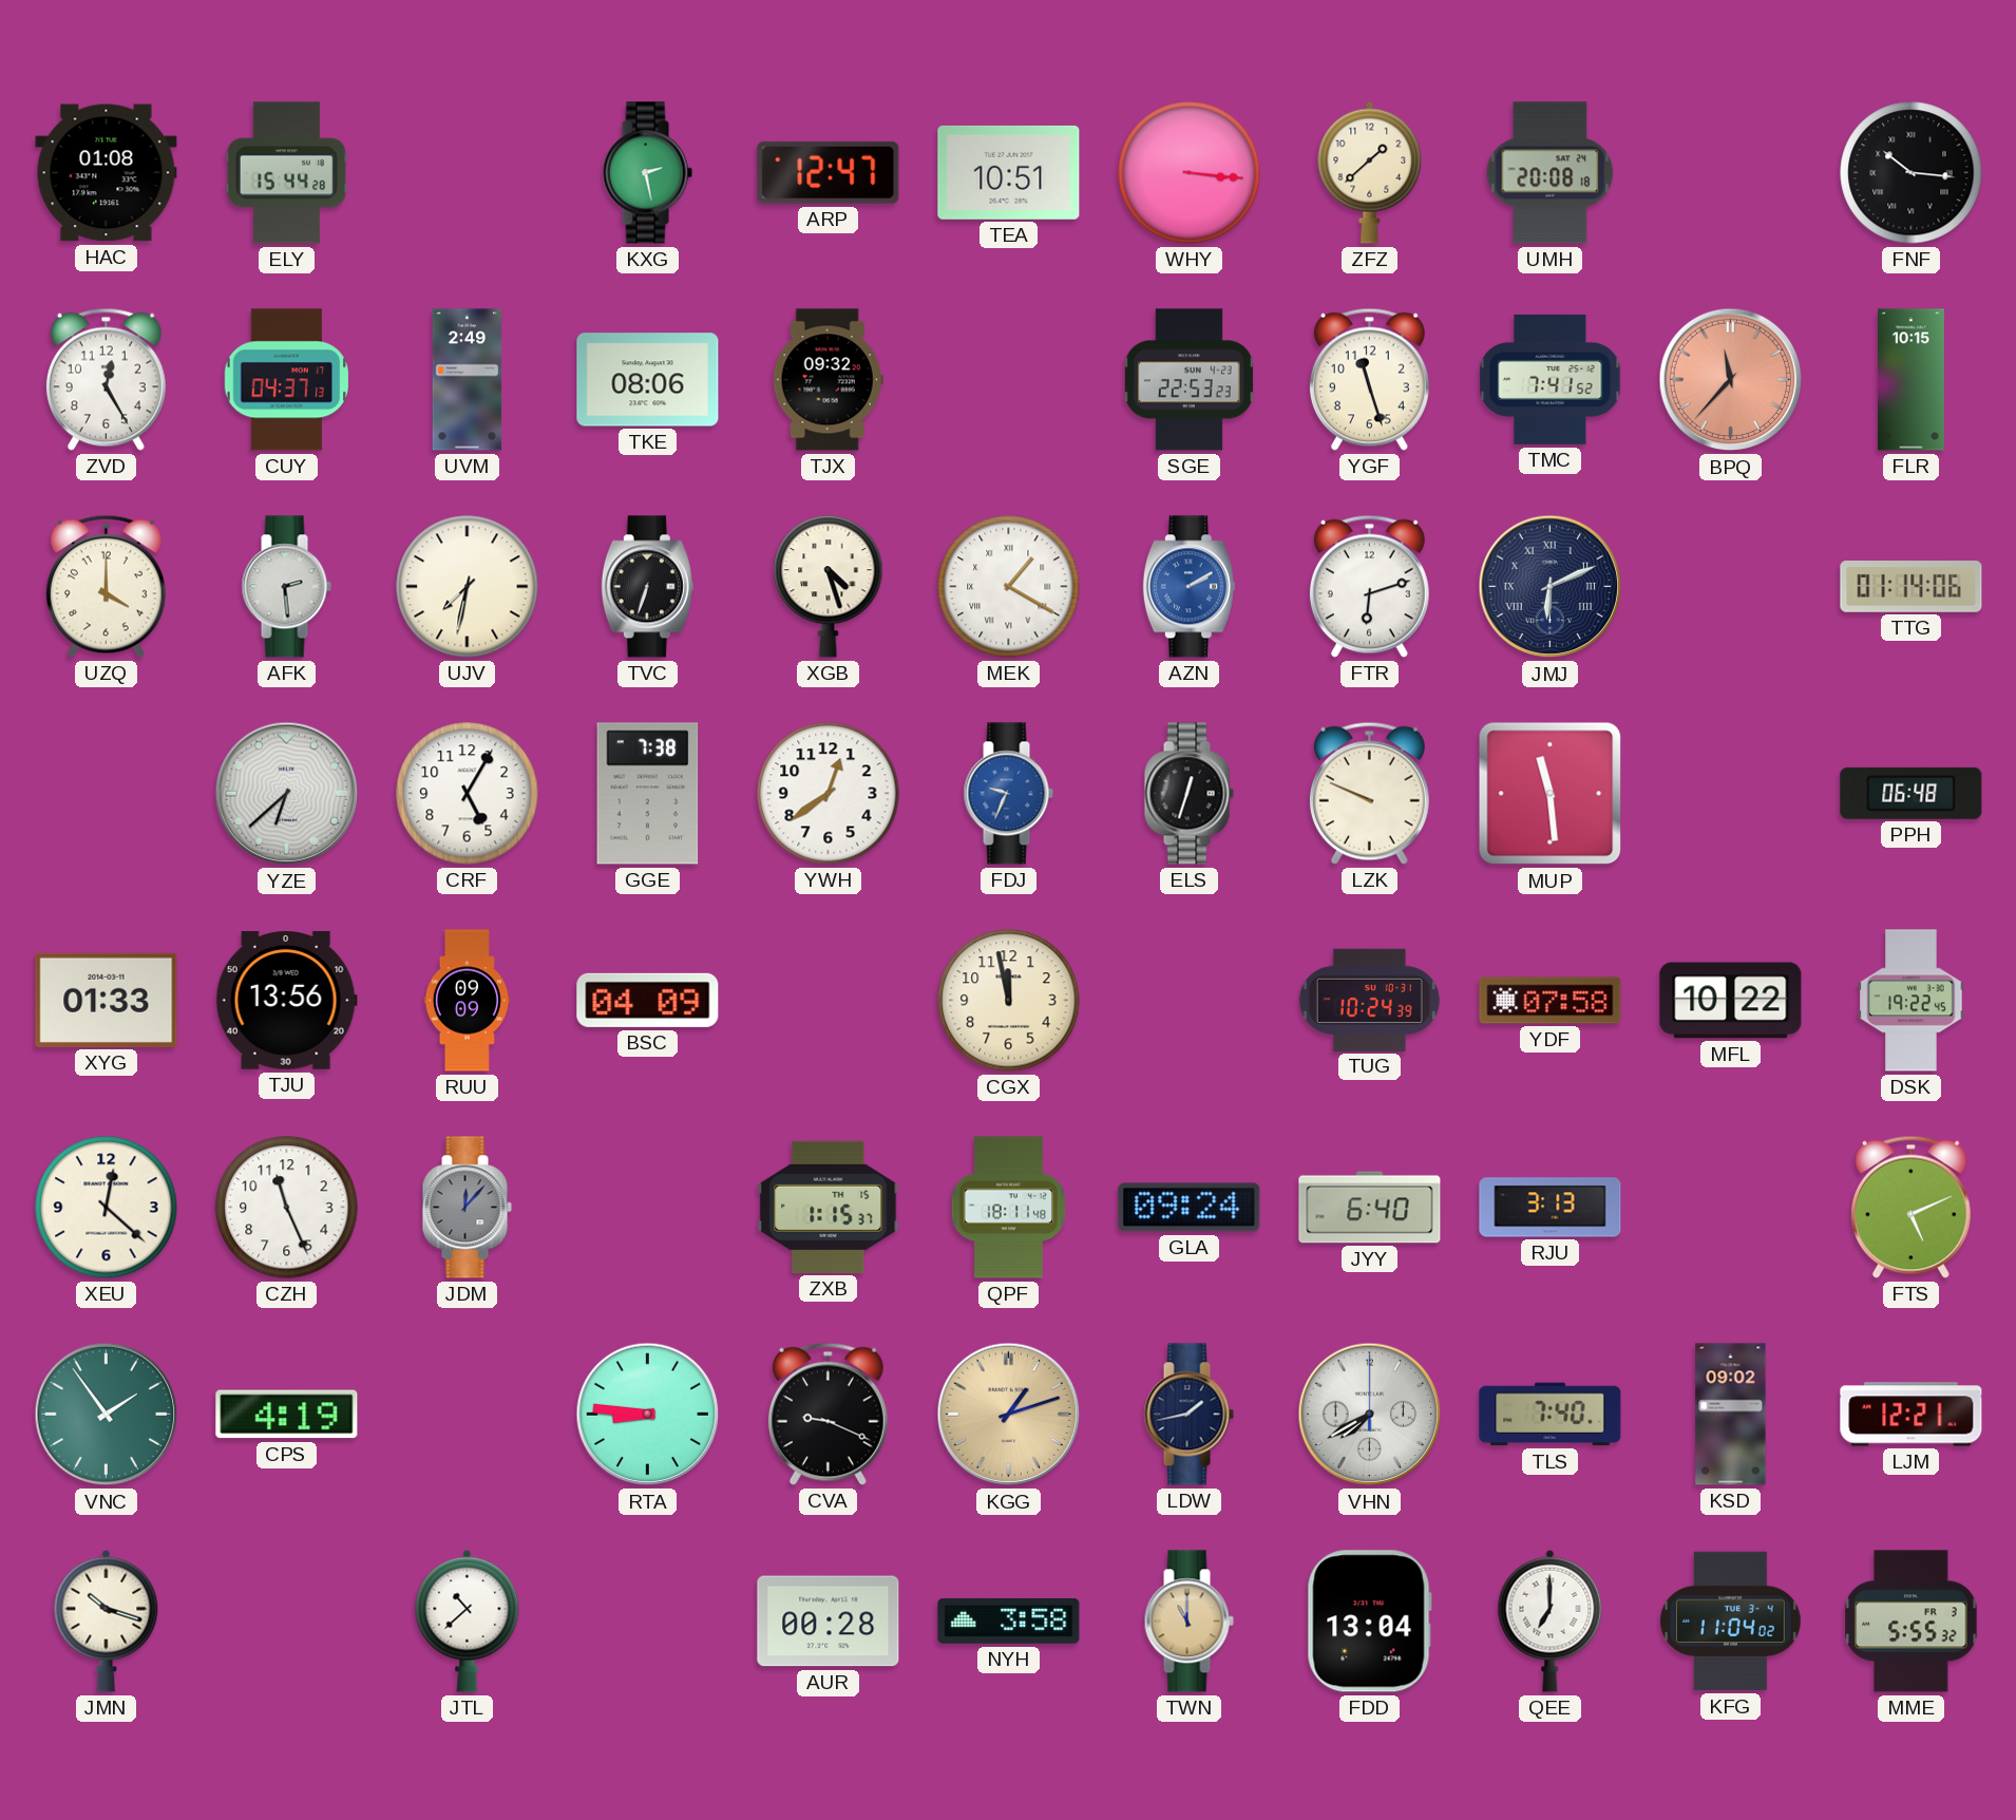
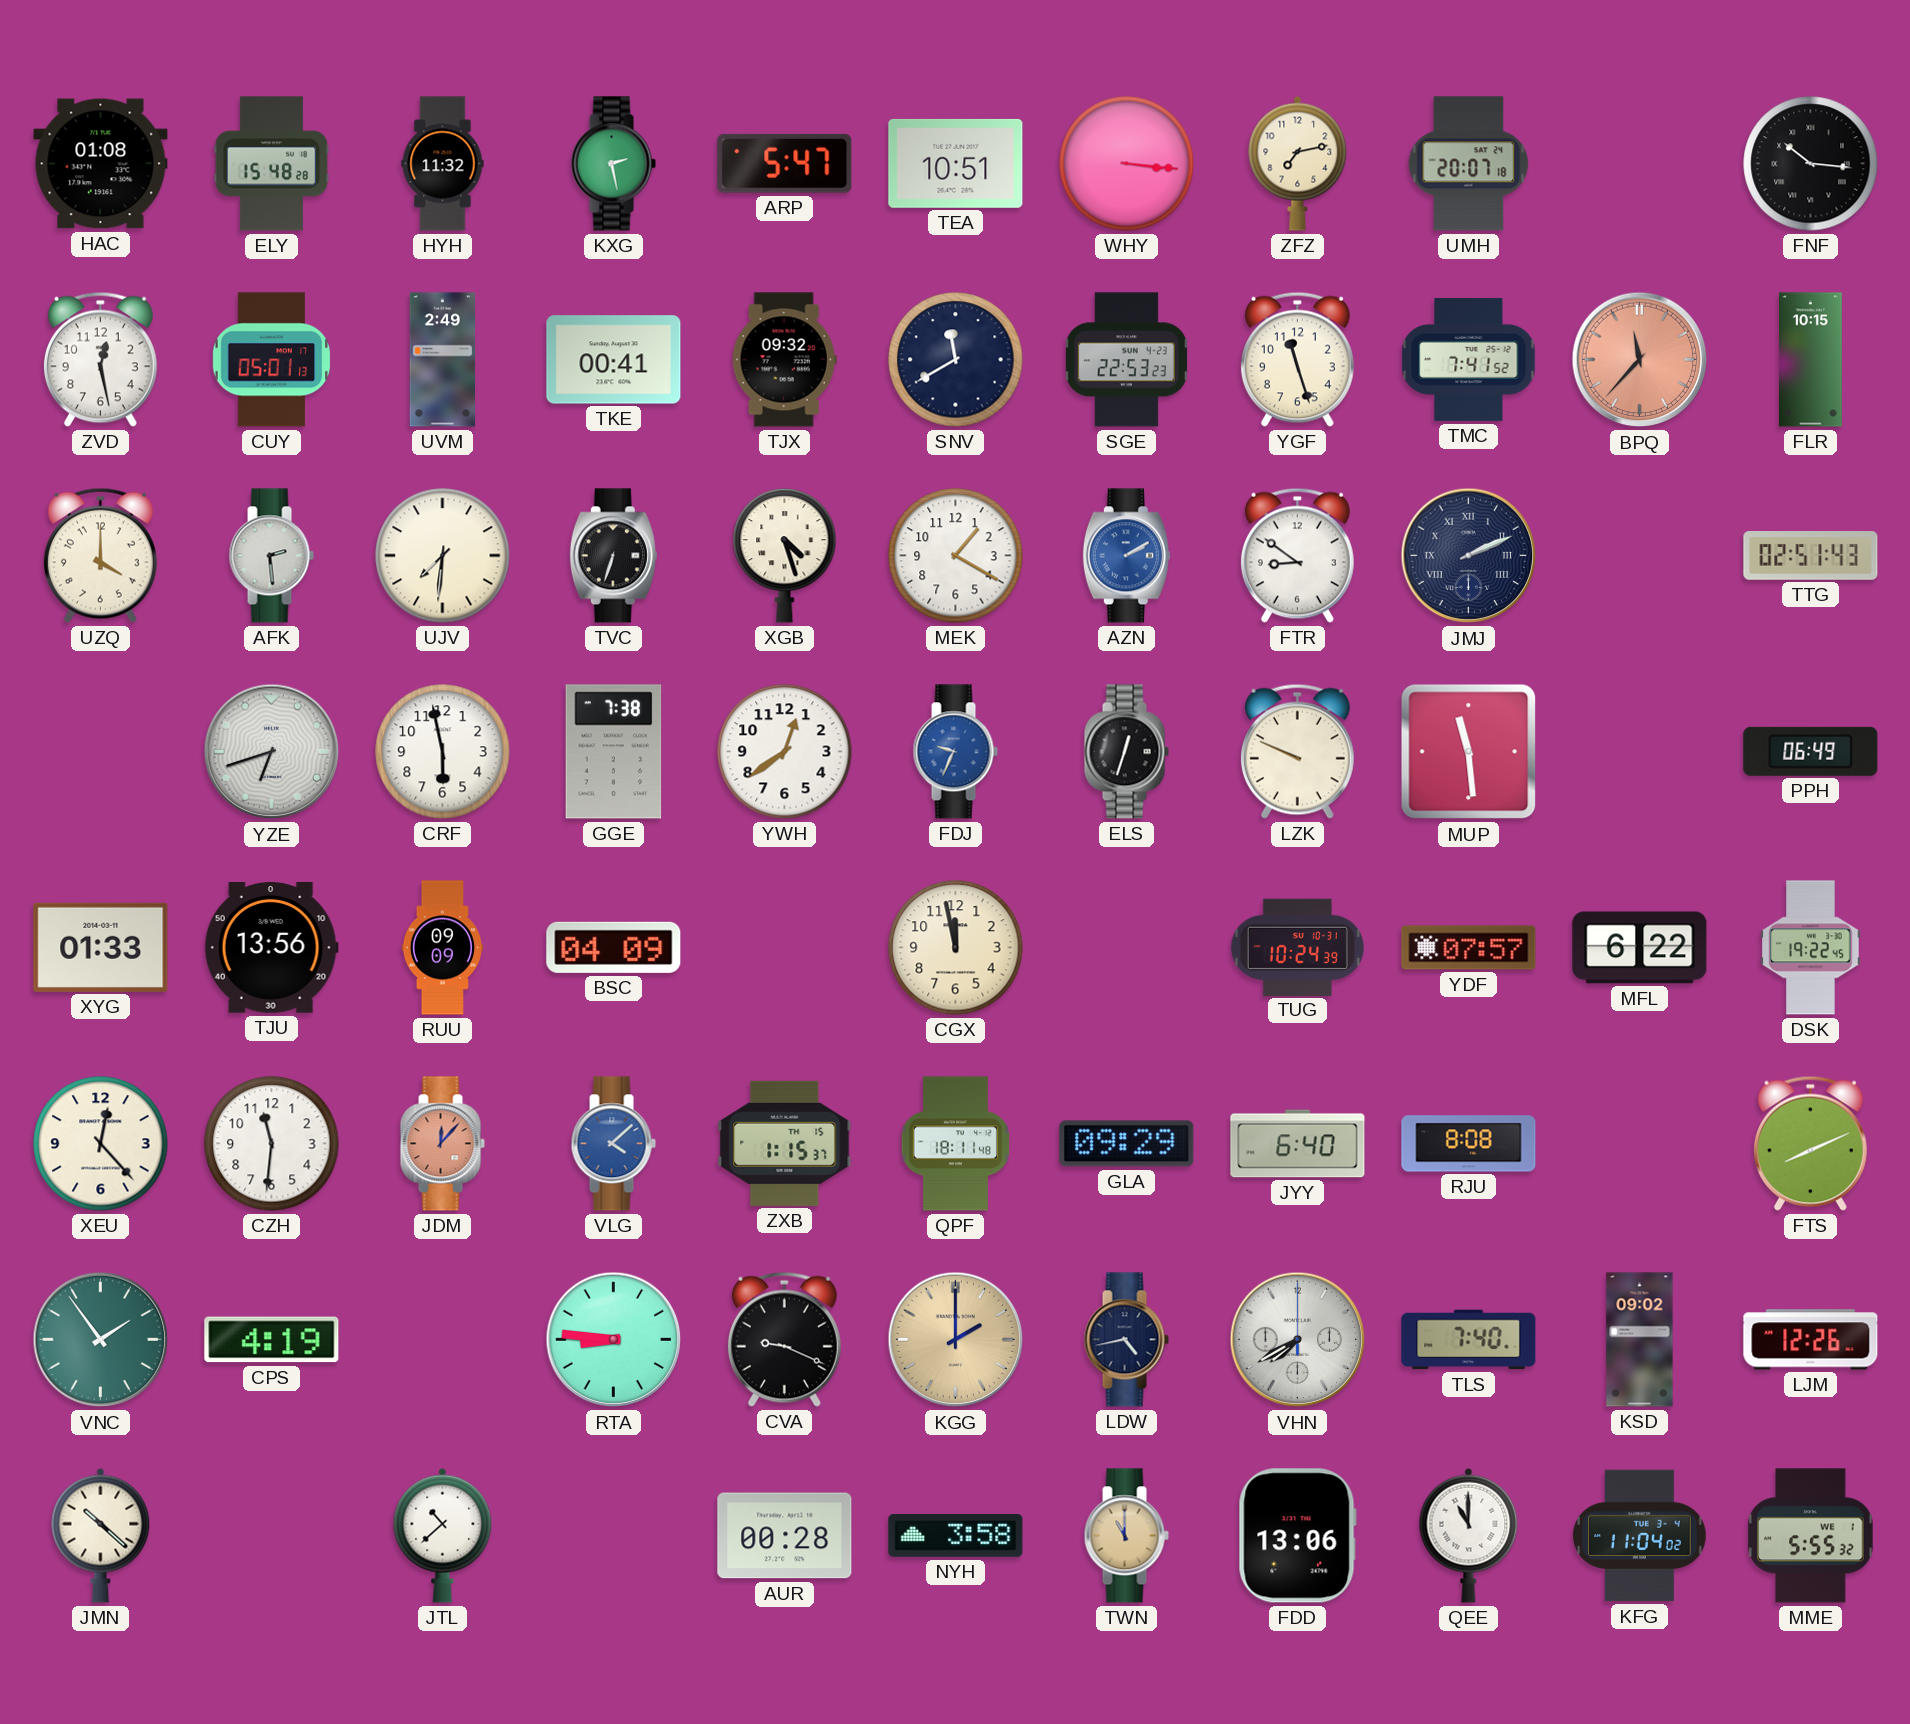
ELY: 15:44 -> 15:48
HYH: none -> 11:32
ARP: 12:47 -> 5:47
ZFZ: 1:38 -> 7:13
UMH: 20:08 -> 20:07
ZVD: 12:25 -> 12:28
CUY: 04:37 -> 05:01
TKE: 08:06 -> 00:41
SNV: none -> 11:40
UJV: 7:32 -> 7:31
MEK numerals: Roman -> Arabic
FTR: 6:12 -> 8:51
JMJ: 6:11 -> 2:11
TTG: 01:14 -> 02:51
YZE: 6:38 -> 6:42
CRF: 5:05 -> 5:58
PPH: 06:48 -> 06:49
YDF: 07:58 -> 07:57
MFL: 10:22 -> 6:22
XEU: 12:22 -> 12:23
CZH: 11:26 -> 11:31
JDM dial: grey -> salmon
VLG: none -> 4:08
GLA: 09:24 -> 09:29
RJU: 3:13 -> 8:08
FTS: 5:11 -> 8:11
KGG: 1:12 -> 2:00
LDW: 1:43 -> 4:43
LJM: 12:21 -> 12:26
JMN: 10:18 -> 10:22
FDD: 13:04 -> 13:06
QEE: 7:00 -> 11:00
MME date: FR 3 -> WE 1
